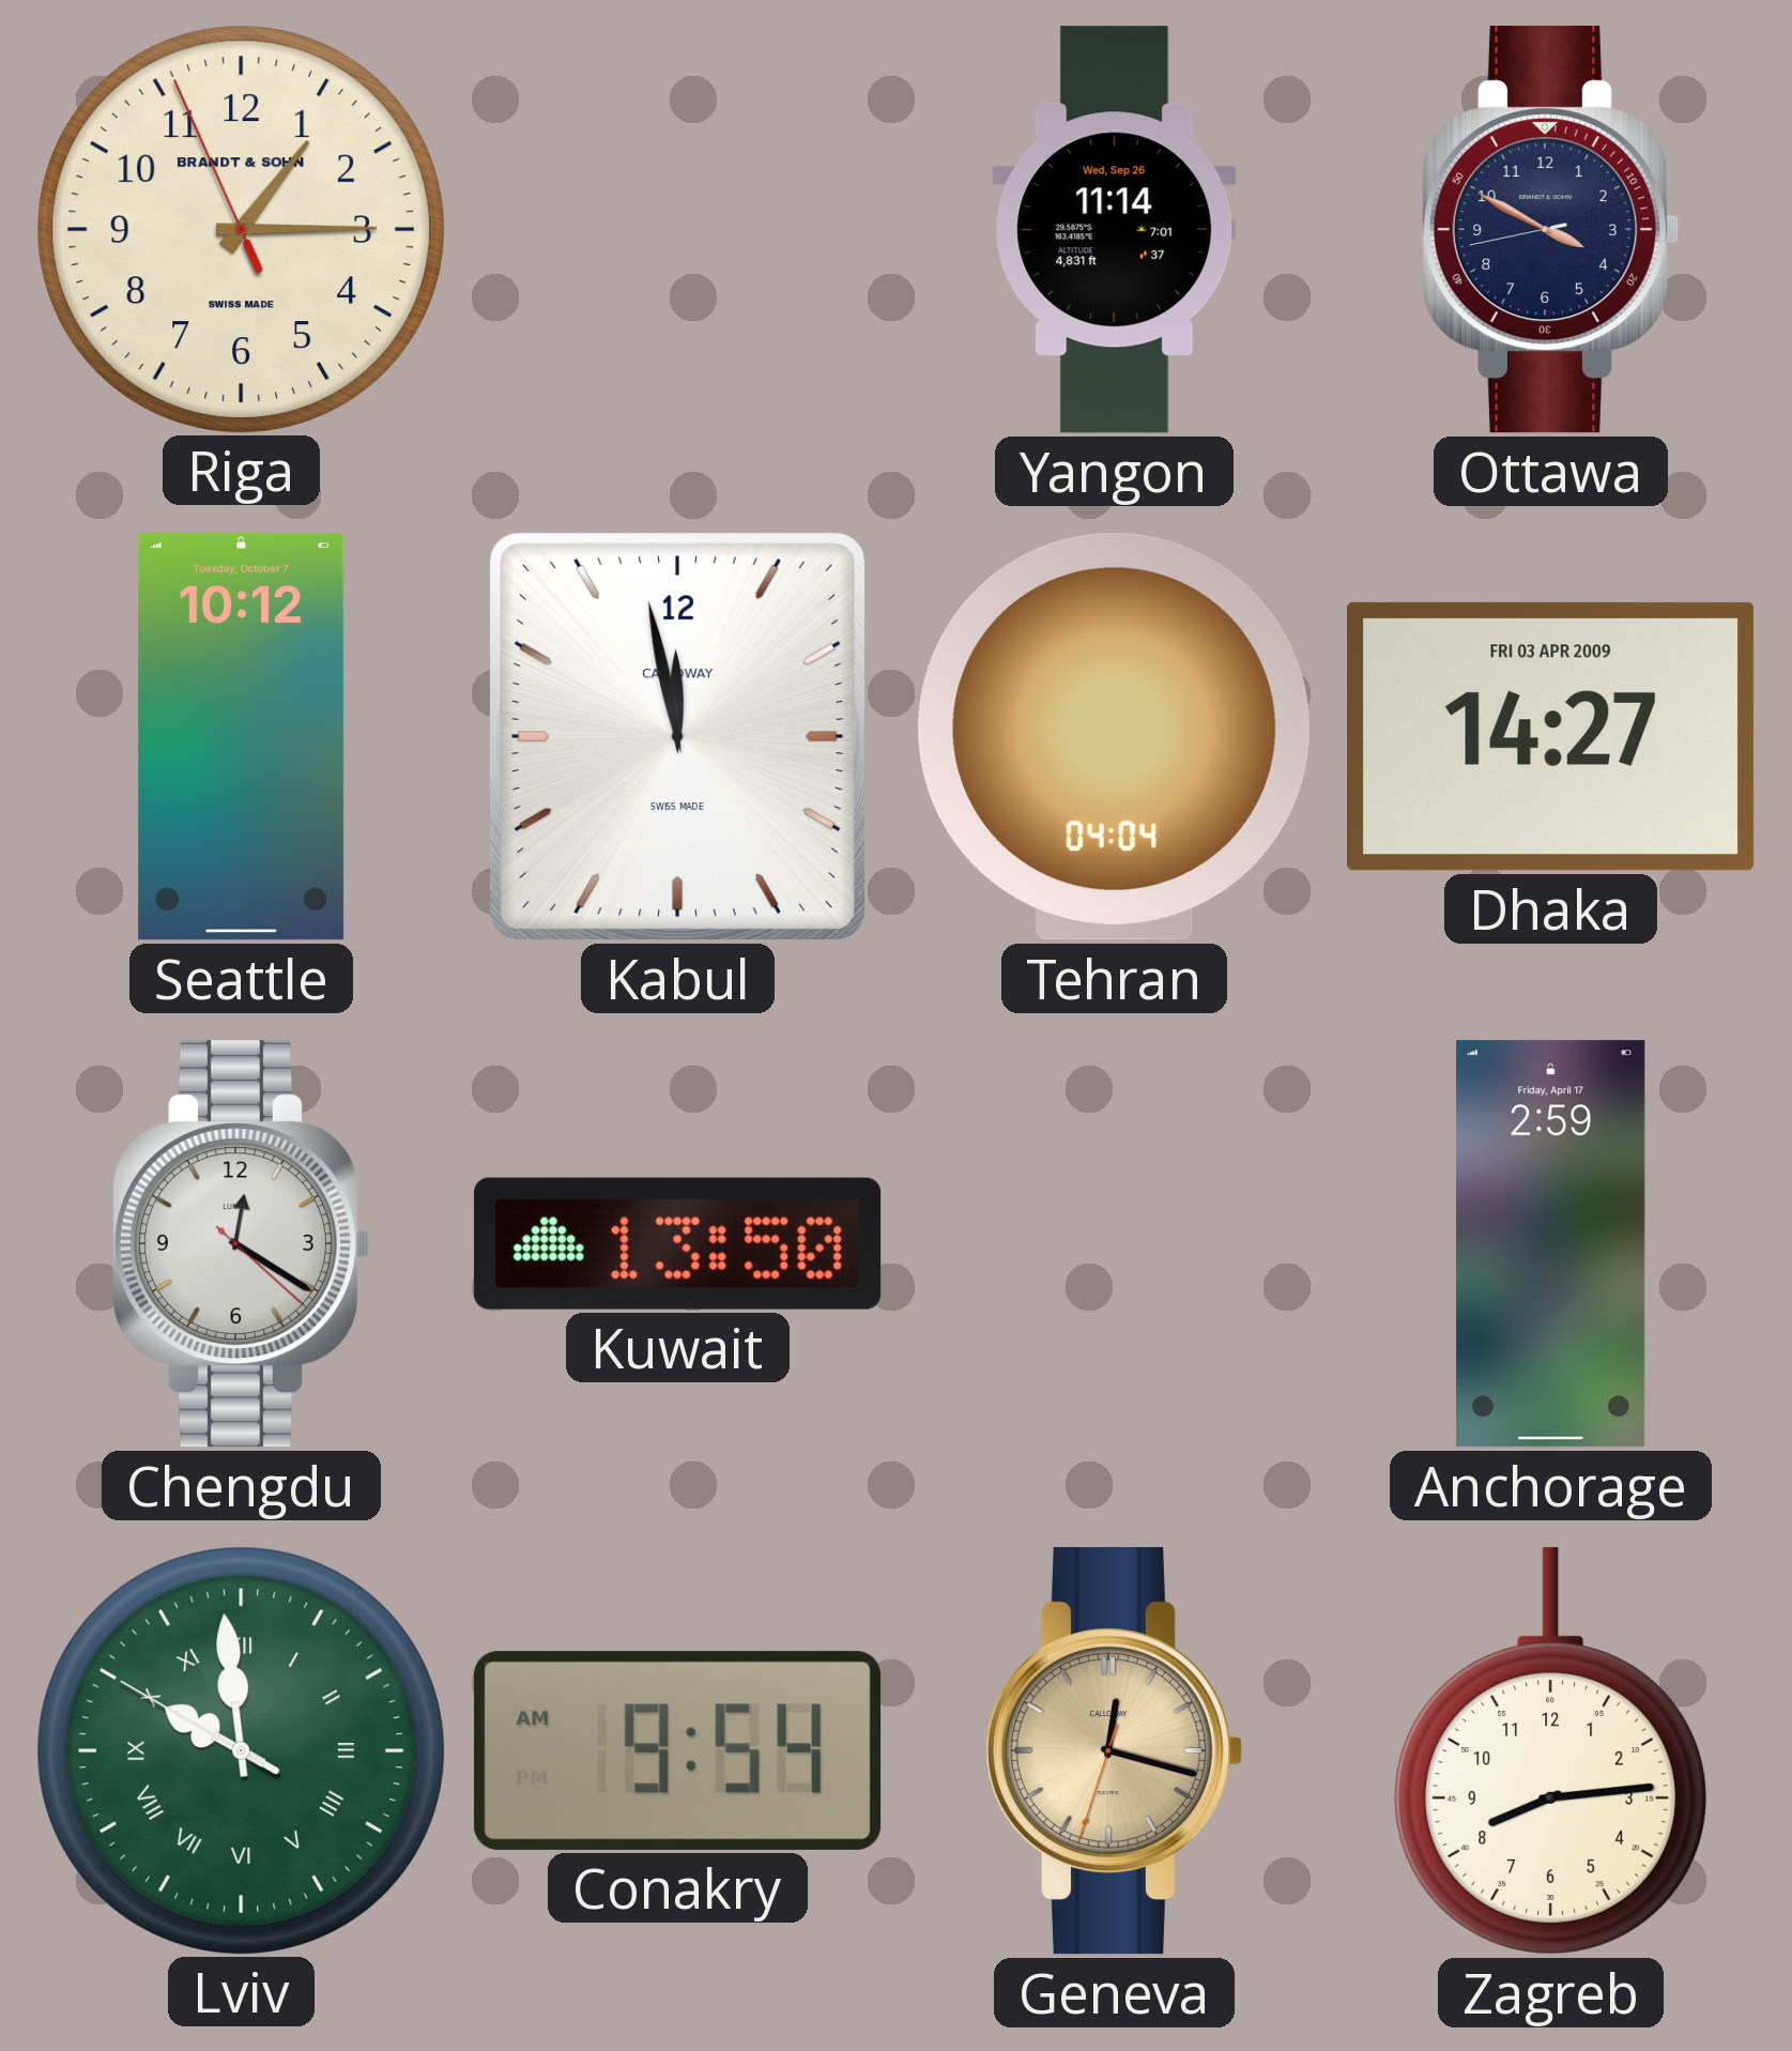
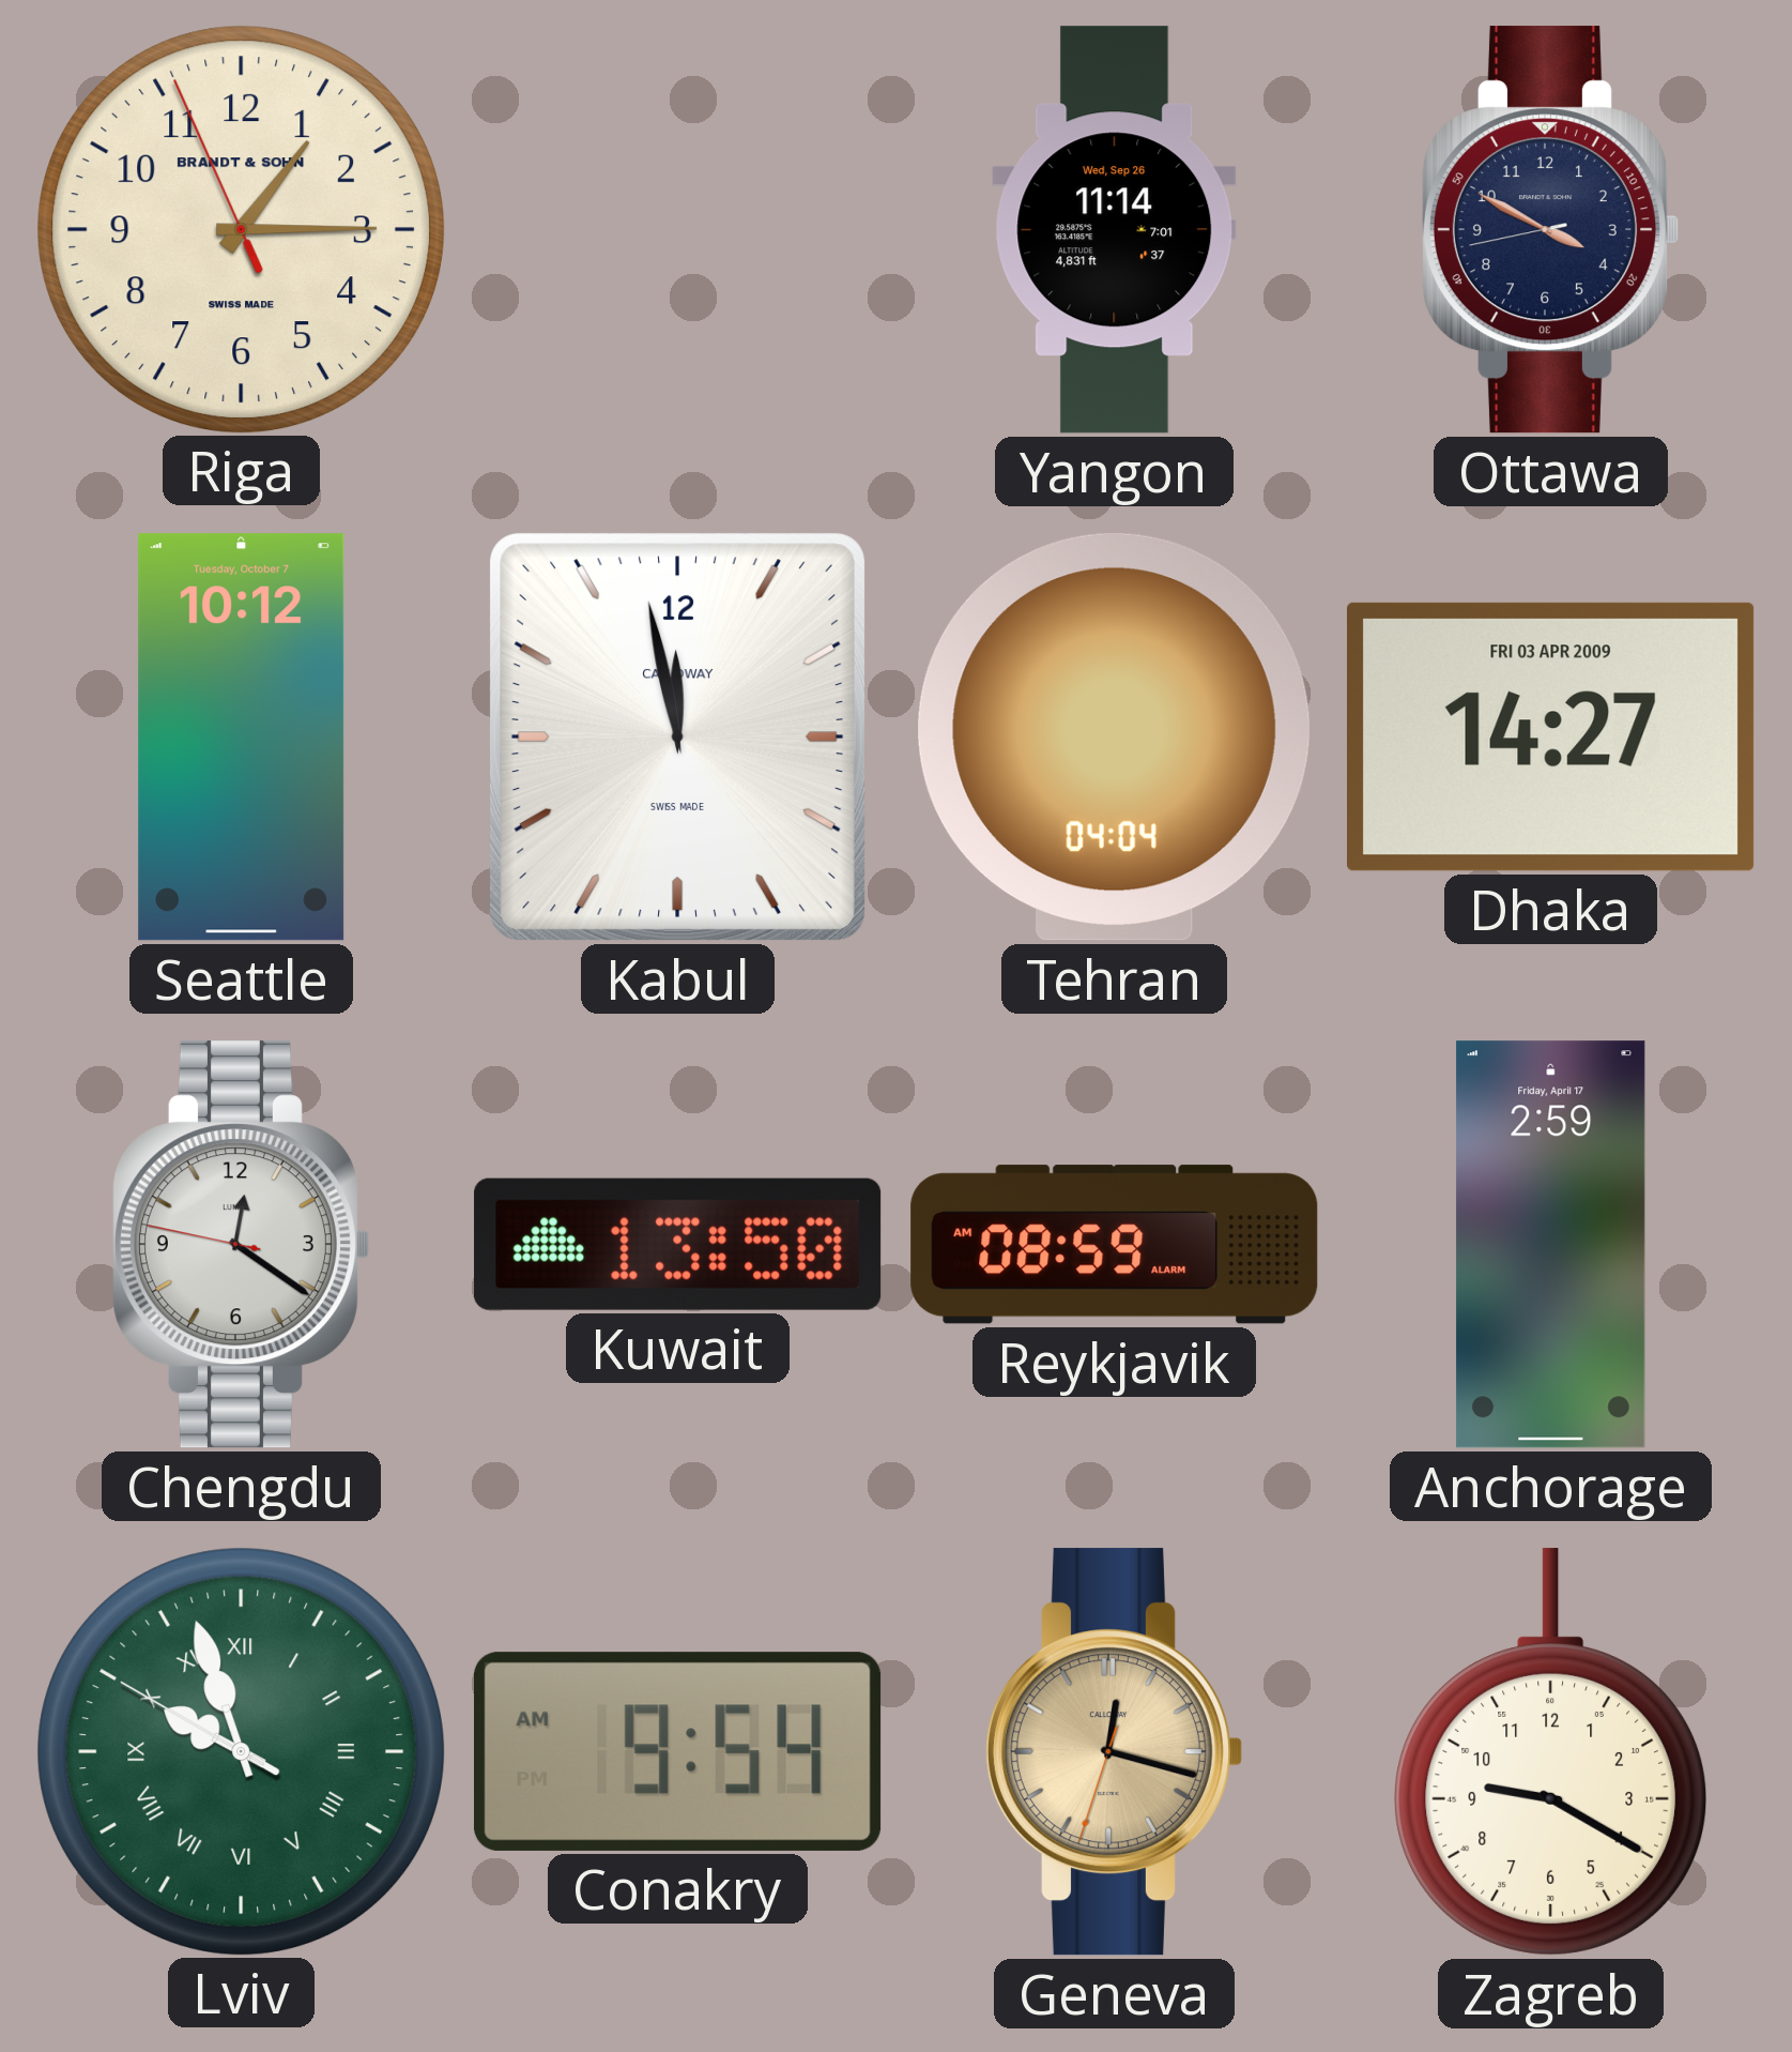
Chengdu: 12:20:22 -> 12:20:47
Reykjavik: none -> 08:59
Lviv: 9:58 -> 9:56
Zagreb: 8:14 -> 9:20
